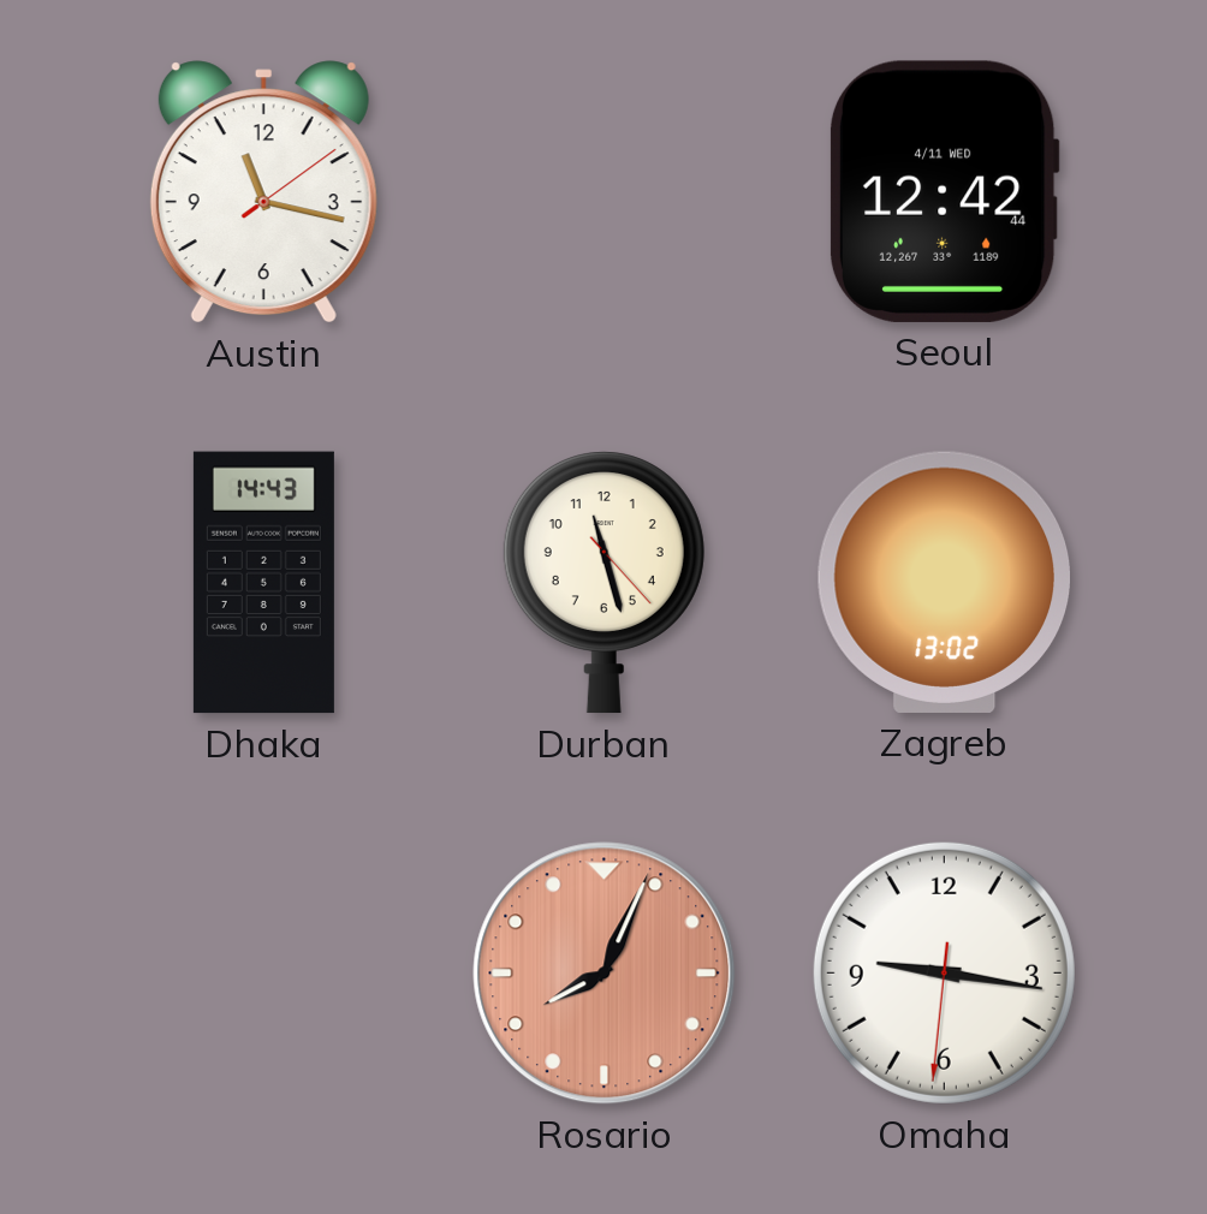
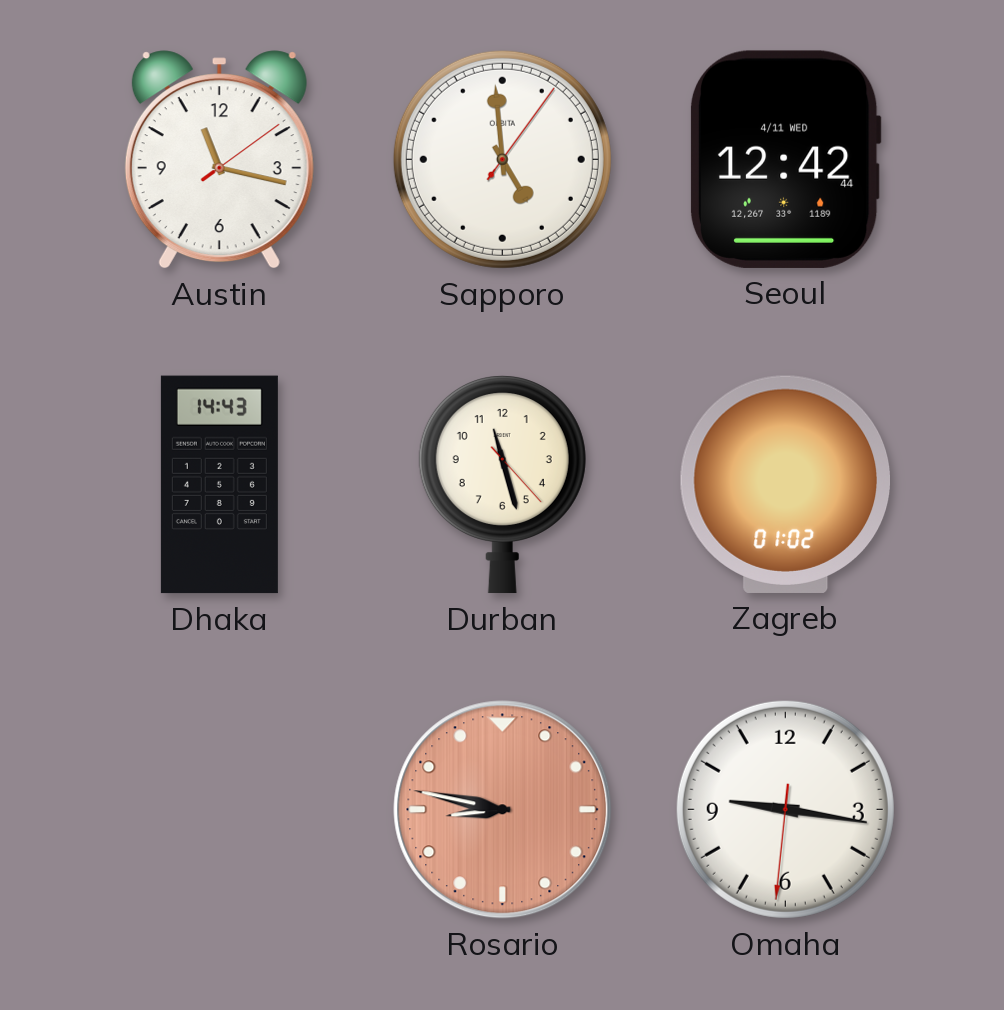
Sapporo: none -> 4:59
Zagreb: 13:02 -> 01:02
Rosario: 8:04 -> 8:47
